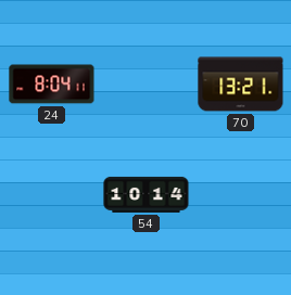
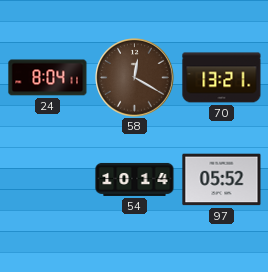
58: none -> 12:20
97: none -> 05:52
